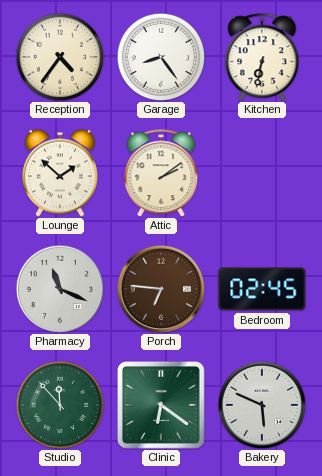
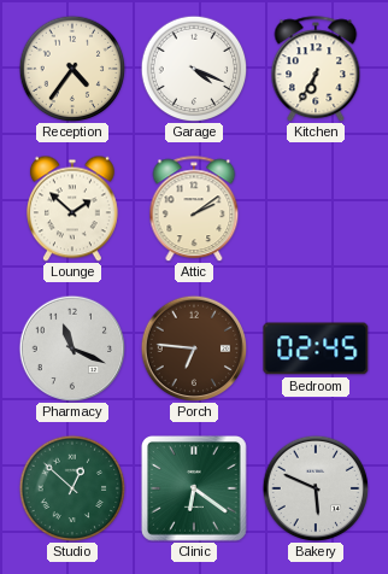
Garage: 8:24 -> 4:19
Kitchen: 6:32 -> 6:35
Studio: 11:53 -> 12:52
